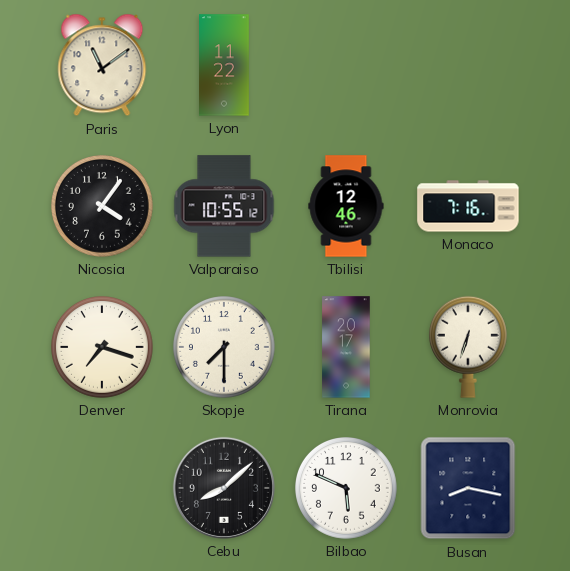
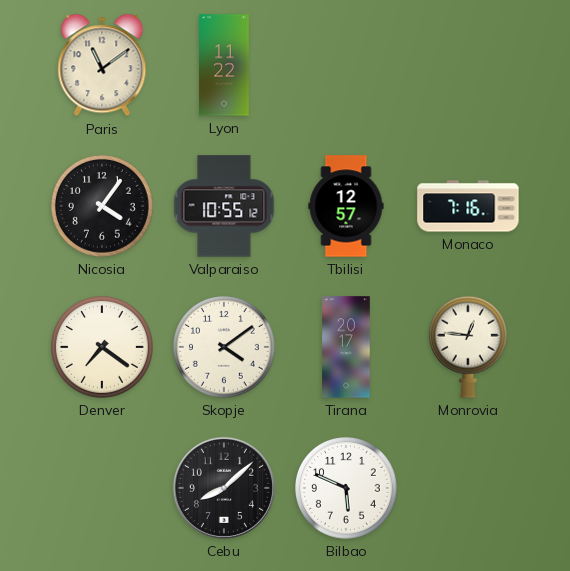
Tbilisi: 12:46 -> 12:57
Denver: 7:18 -> 7:21
Skopje: 7:30 -> 4:09
Monrovia: 6:33 -> 12:46
Busan: 8:17 -> none
